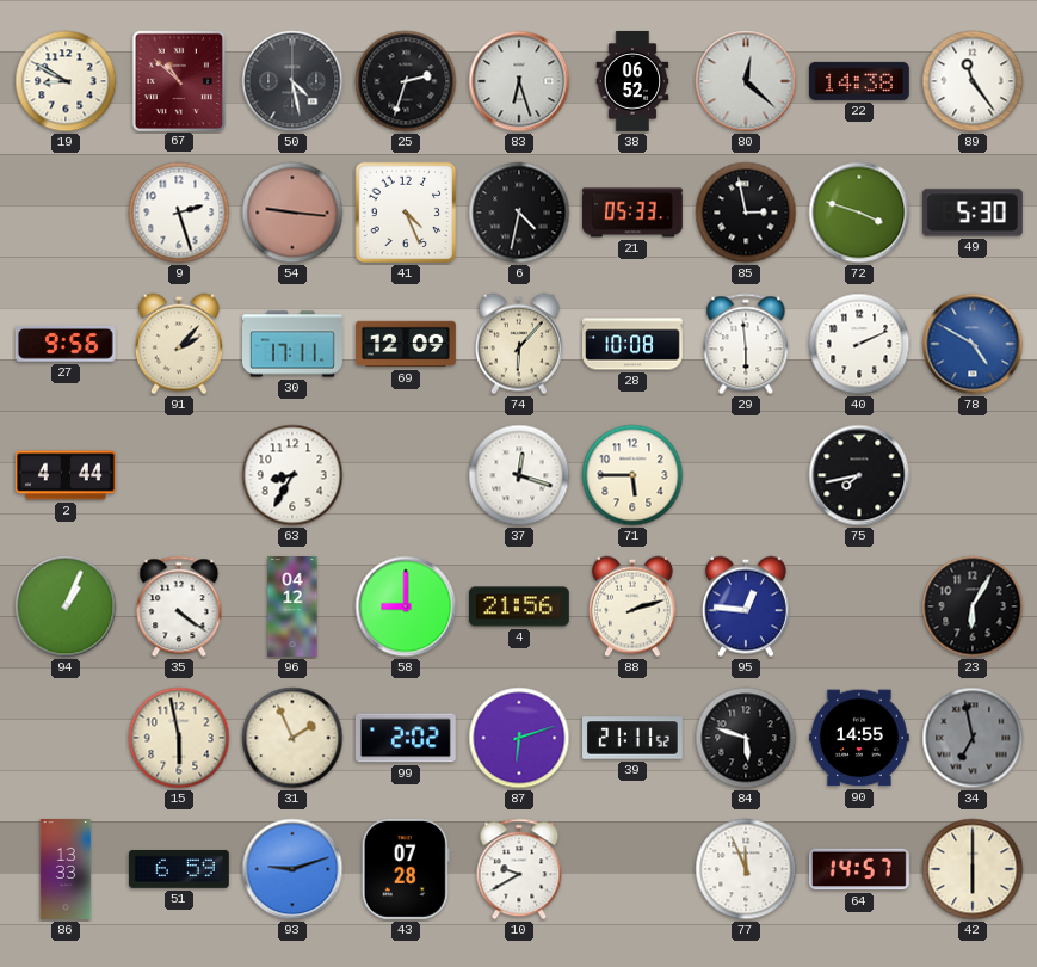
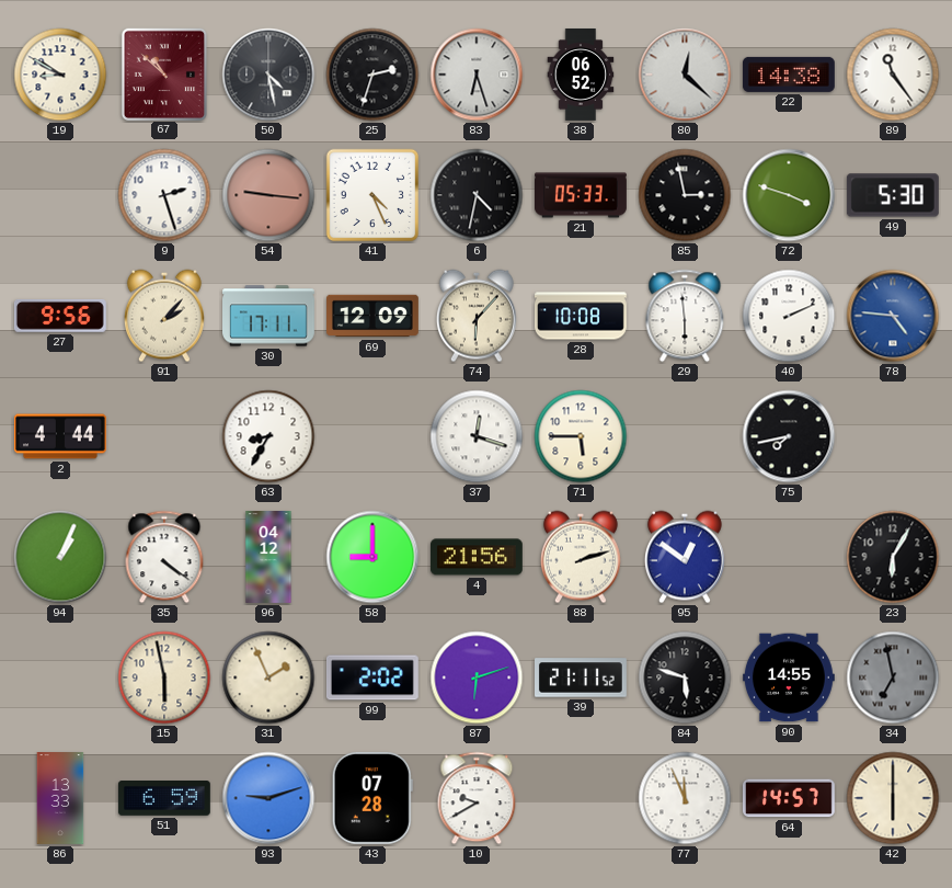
78: 4:50 -> 4:46
95: 12:46 -> 12:51
